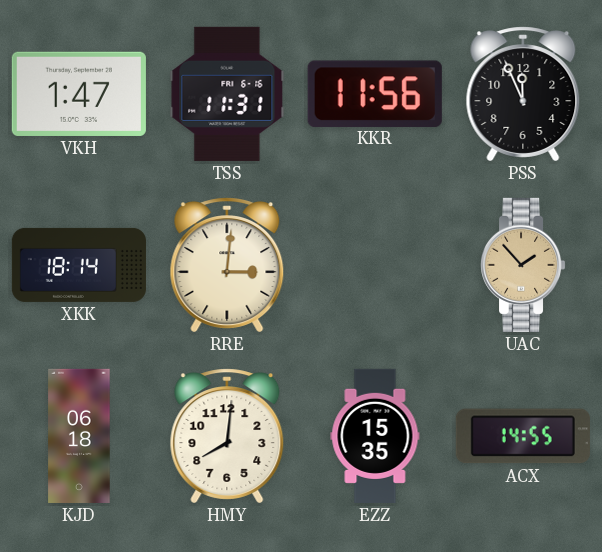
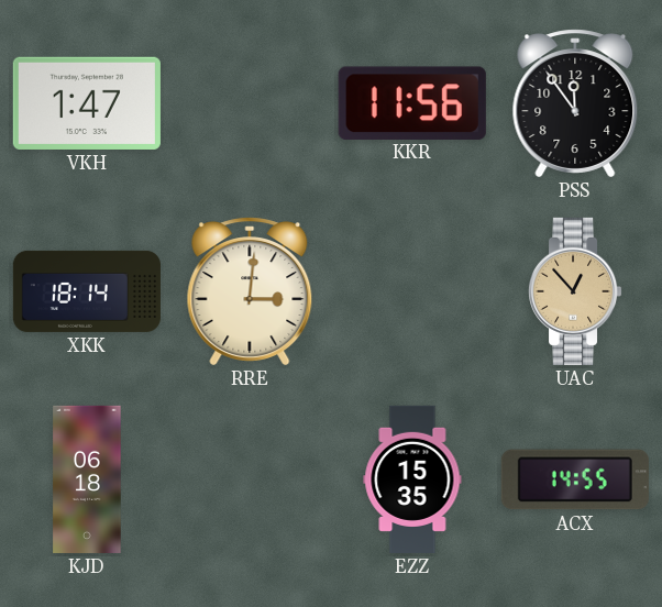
TSS: 11:31 -> none
PSS: 11:56 -> 11:54
UAC: 1:53 -> 12:53
HMY: 8:01 -> none
